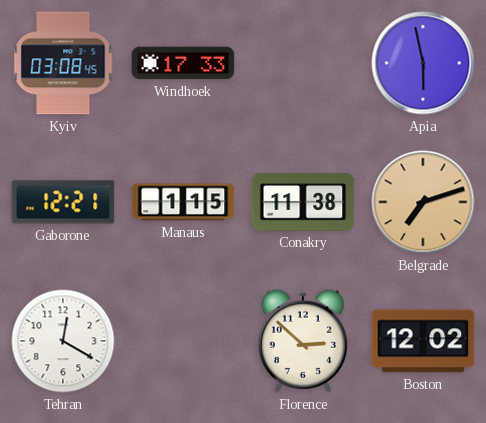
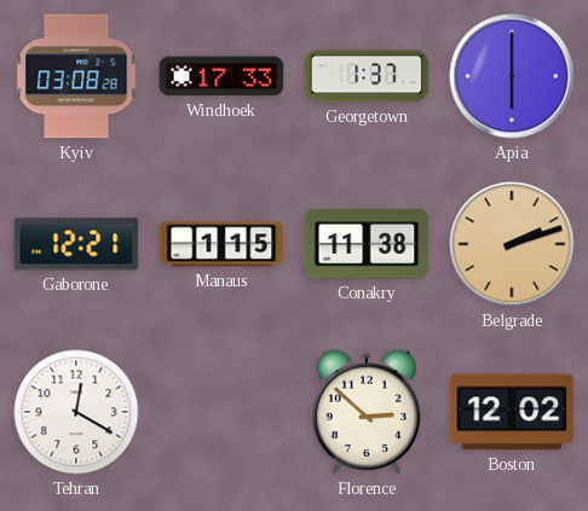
Kyiv: 03:08:45 -> 03:08:28
Georgetown: none -> 1:37
Apia: 5:58 -> 6:00
Belgrade: 7:12 -> 2:12
